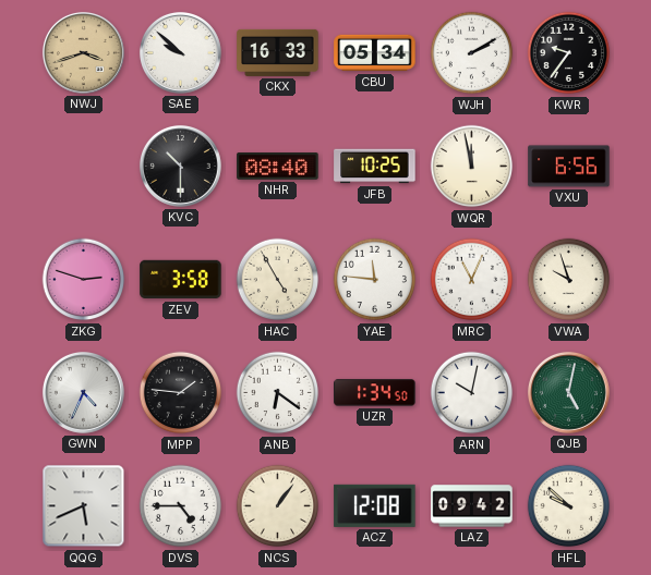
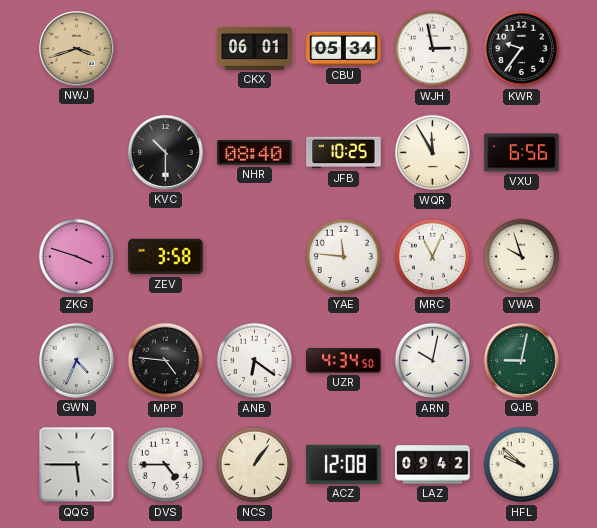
SAE: 9:52 -> none
CKX: 16:33 -> 06:01
WJH: 2:10 -> 2:58
WQR: 11:58 -> 11:55
ZKG: 2:48 -> 3:48
HAC: 4:55 -> none
MPP: 1:46 -> 4:46
UZR: 1:34 -> 4:34
QJB: 5:02 -> 9:02
QQG: 5:41 -> 5:45
